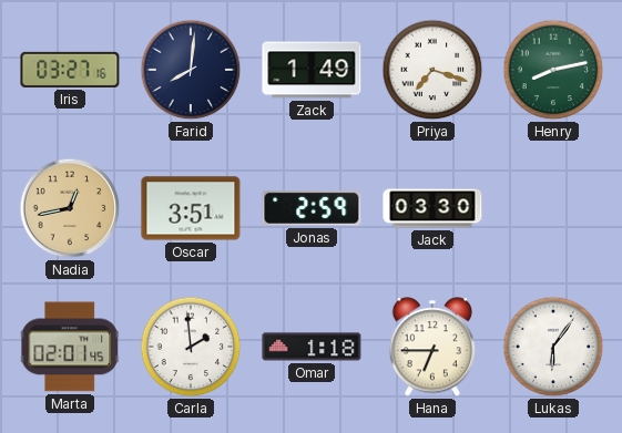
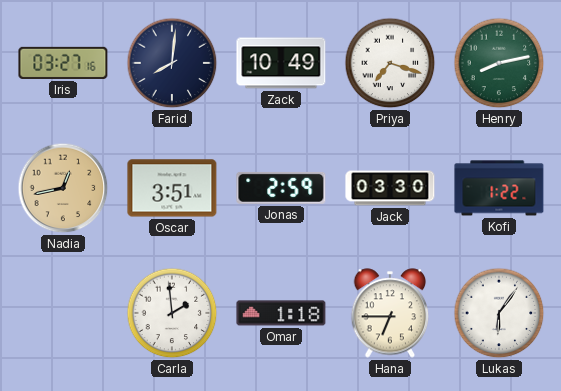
Zack: 1:49 -> 10:49
Kofi: none -> 1:22
Marta: 02:01 -> none
